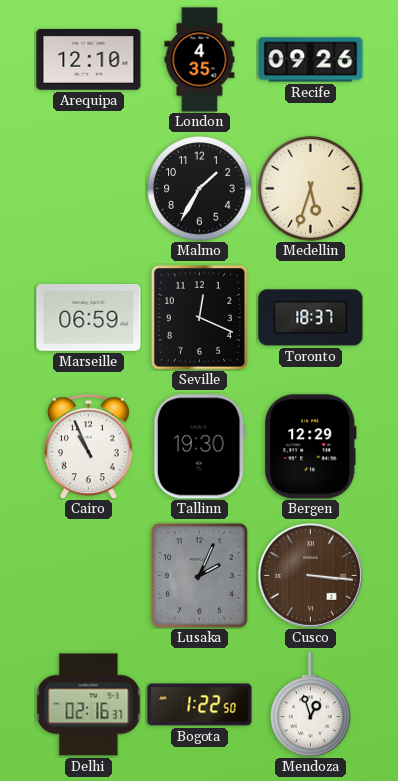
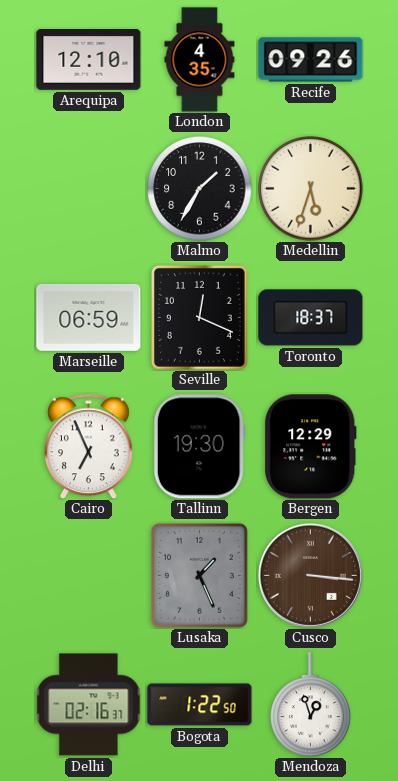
Cairo: 10:56 -> 6:56
Lusaka: 2:04 -> 1:26
